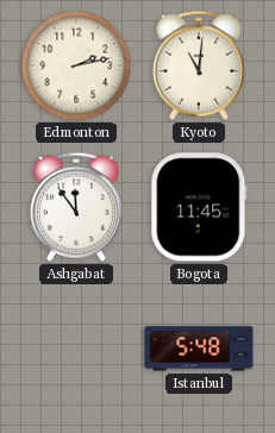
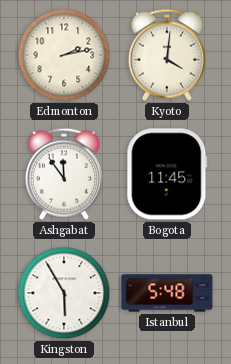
Kyoto: 11:01 -> 4:01
Kingston: none -> 5:55
